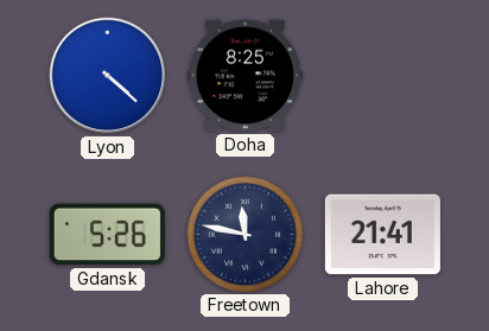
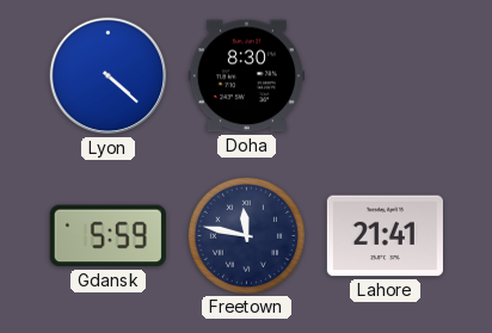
Doha: 8:25 -> 8:30
Gdansk: 5:26 -> 5:59
